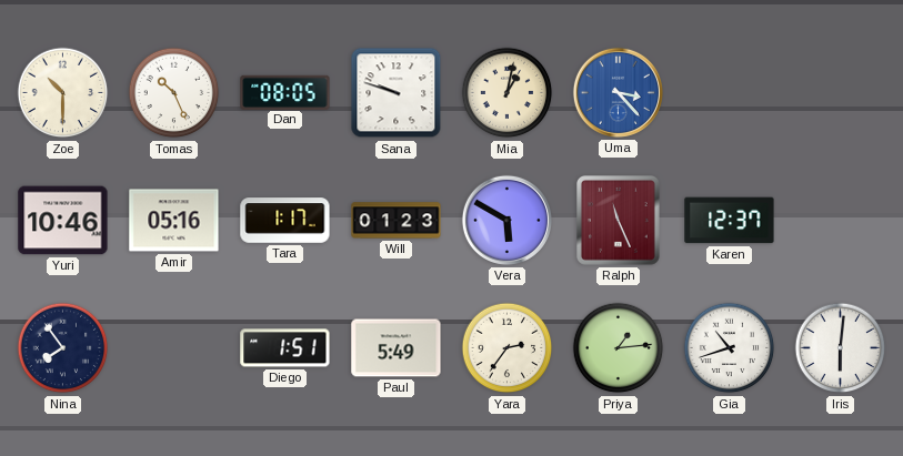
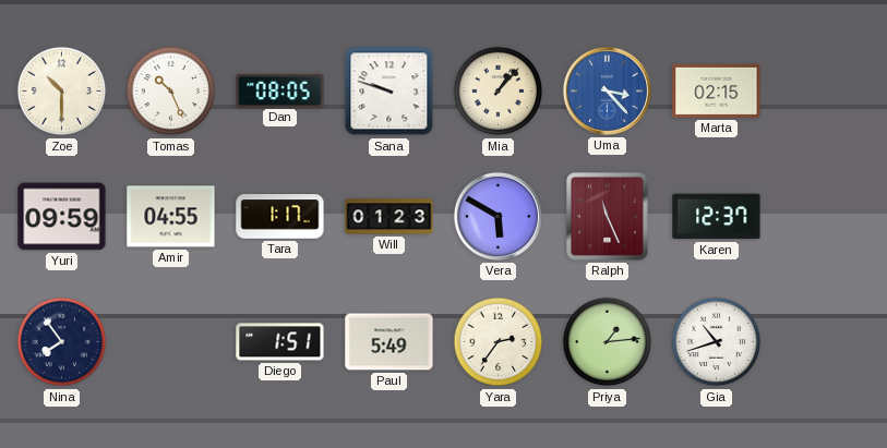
Mia: 1:02 -> 1:07
Marta: none -> 02:15
Yuri: 10:46 -> 09:59
Amir: 05:16 -> 04:55
Iris: 6:01 -> none
